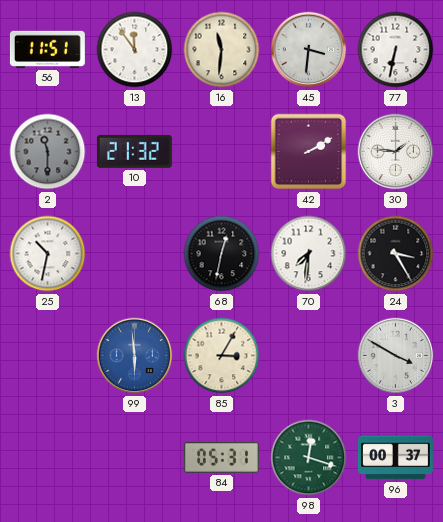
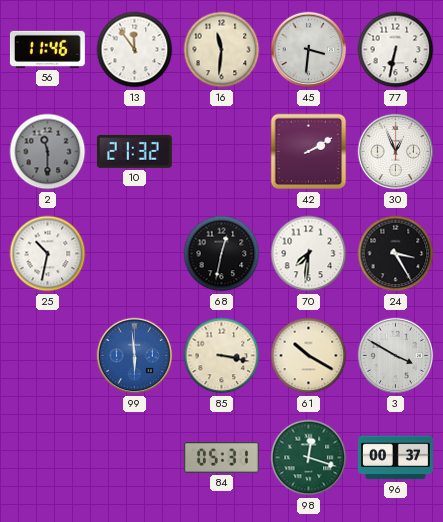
56: 11:51 -> 11:46
30: 1:46 -> 12:56
85: 3:05 -> 3:17
61: none -> 10:20
